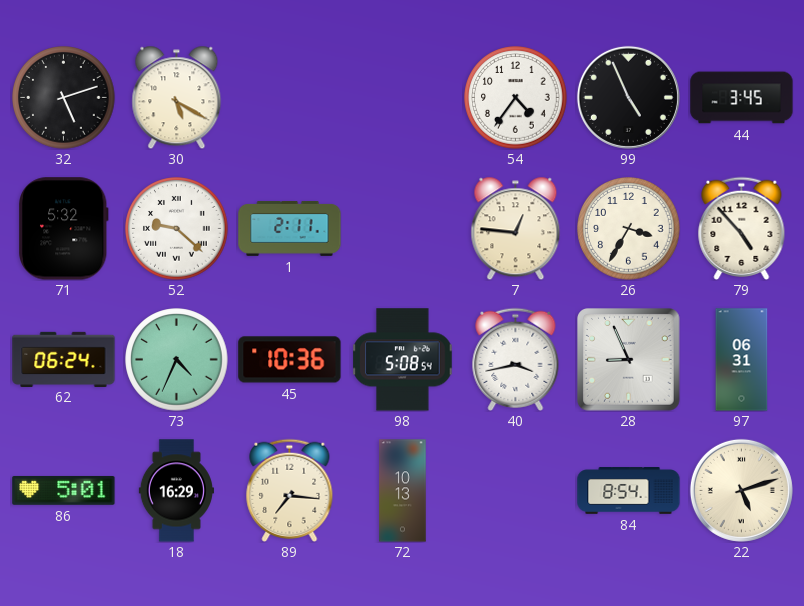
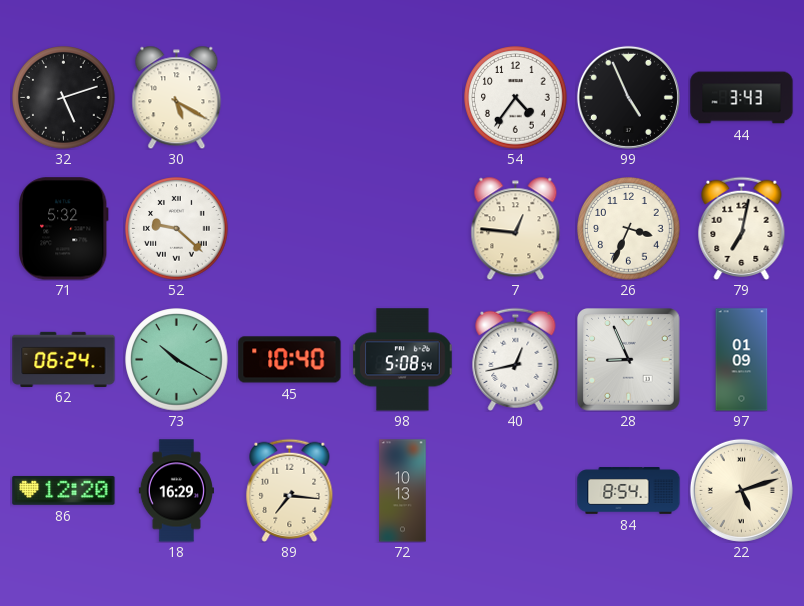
44: 3:45 -> 3:43
1: 2:11 -> none
26: 3:35 -> 3:34
79: 4:53 -> 7:02
73: 4:34 -> 10:20
45: 10:36 -> 10:40
40: 3:43 -> 12:43
97: 06:31 -> 01:09
86: 5:01 -> 12:20
